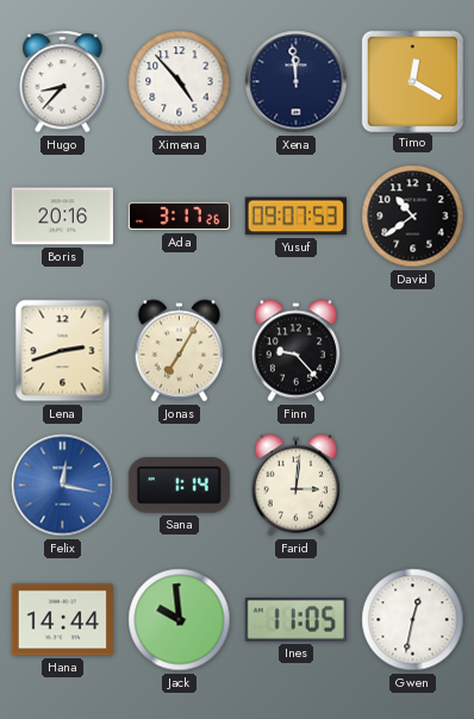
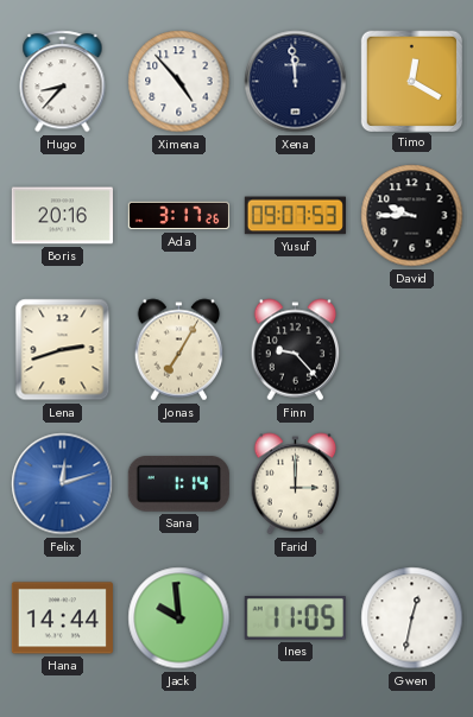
David: 10:39 -> 9:45
Felix: 12:17 -> 12:12
Farid: 3:01 -> 3:00
